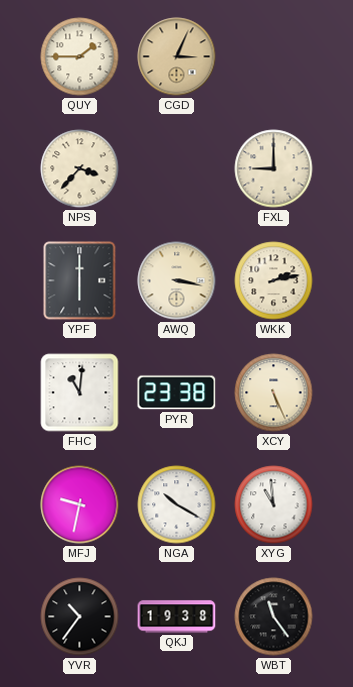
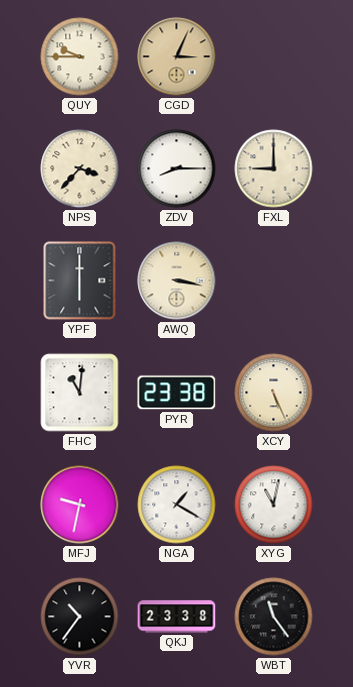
QUY: 1:45 -> 9:45
ZDV: none -> 8:15
WKK: 2:13 -> none
NGA: 10:20 -> 1:20
XYG: 10:59 -> 11:02
QKJ: 19:38 -> 23:38
